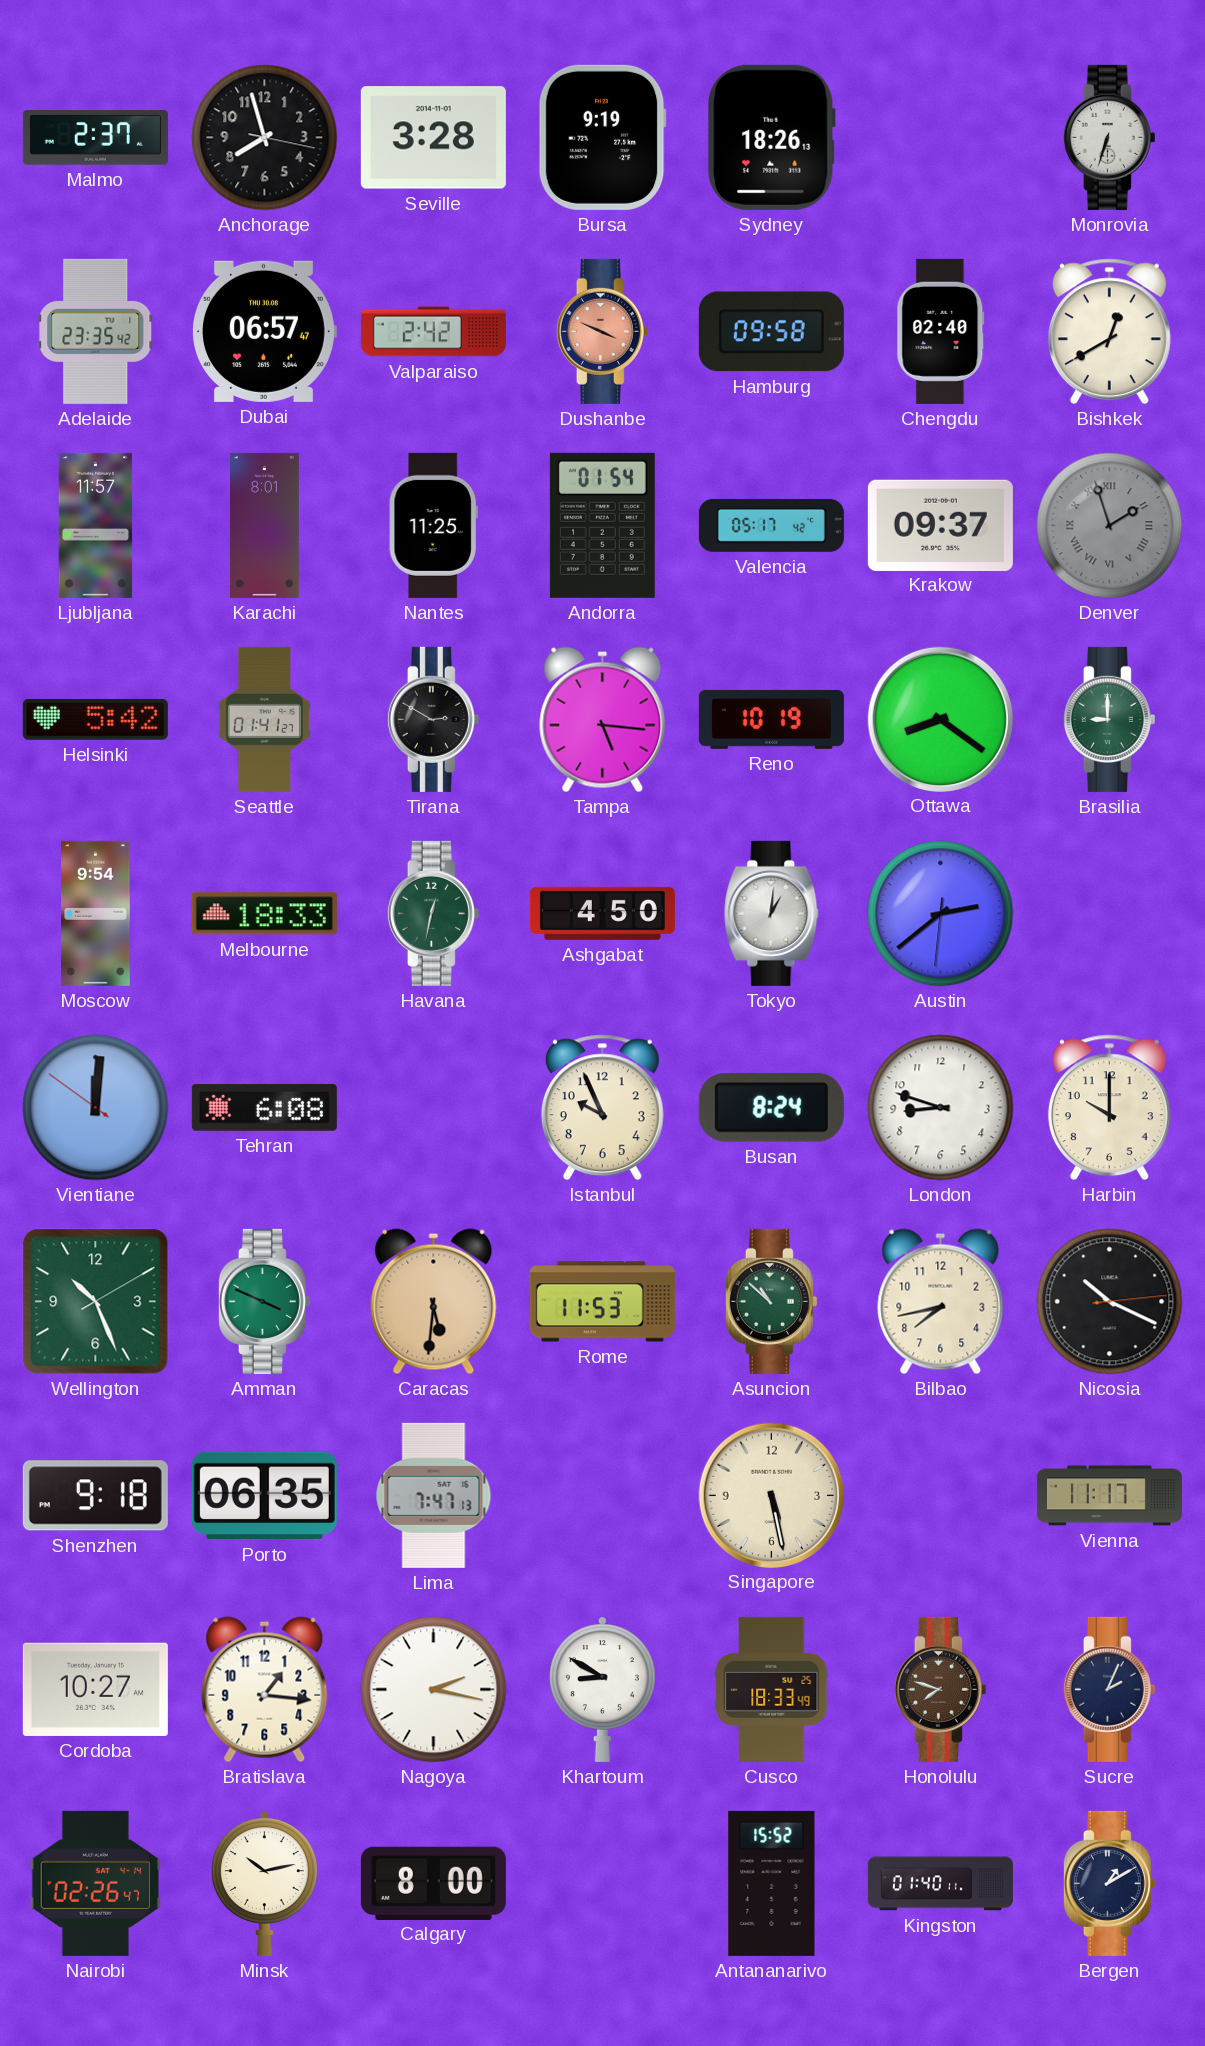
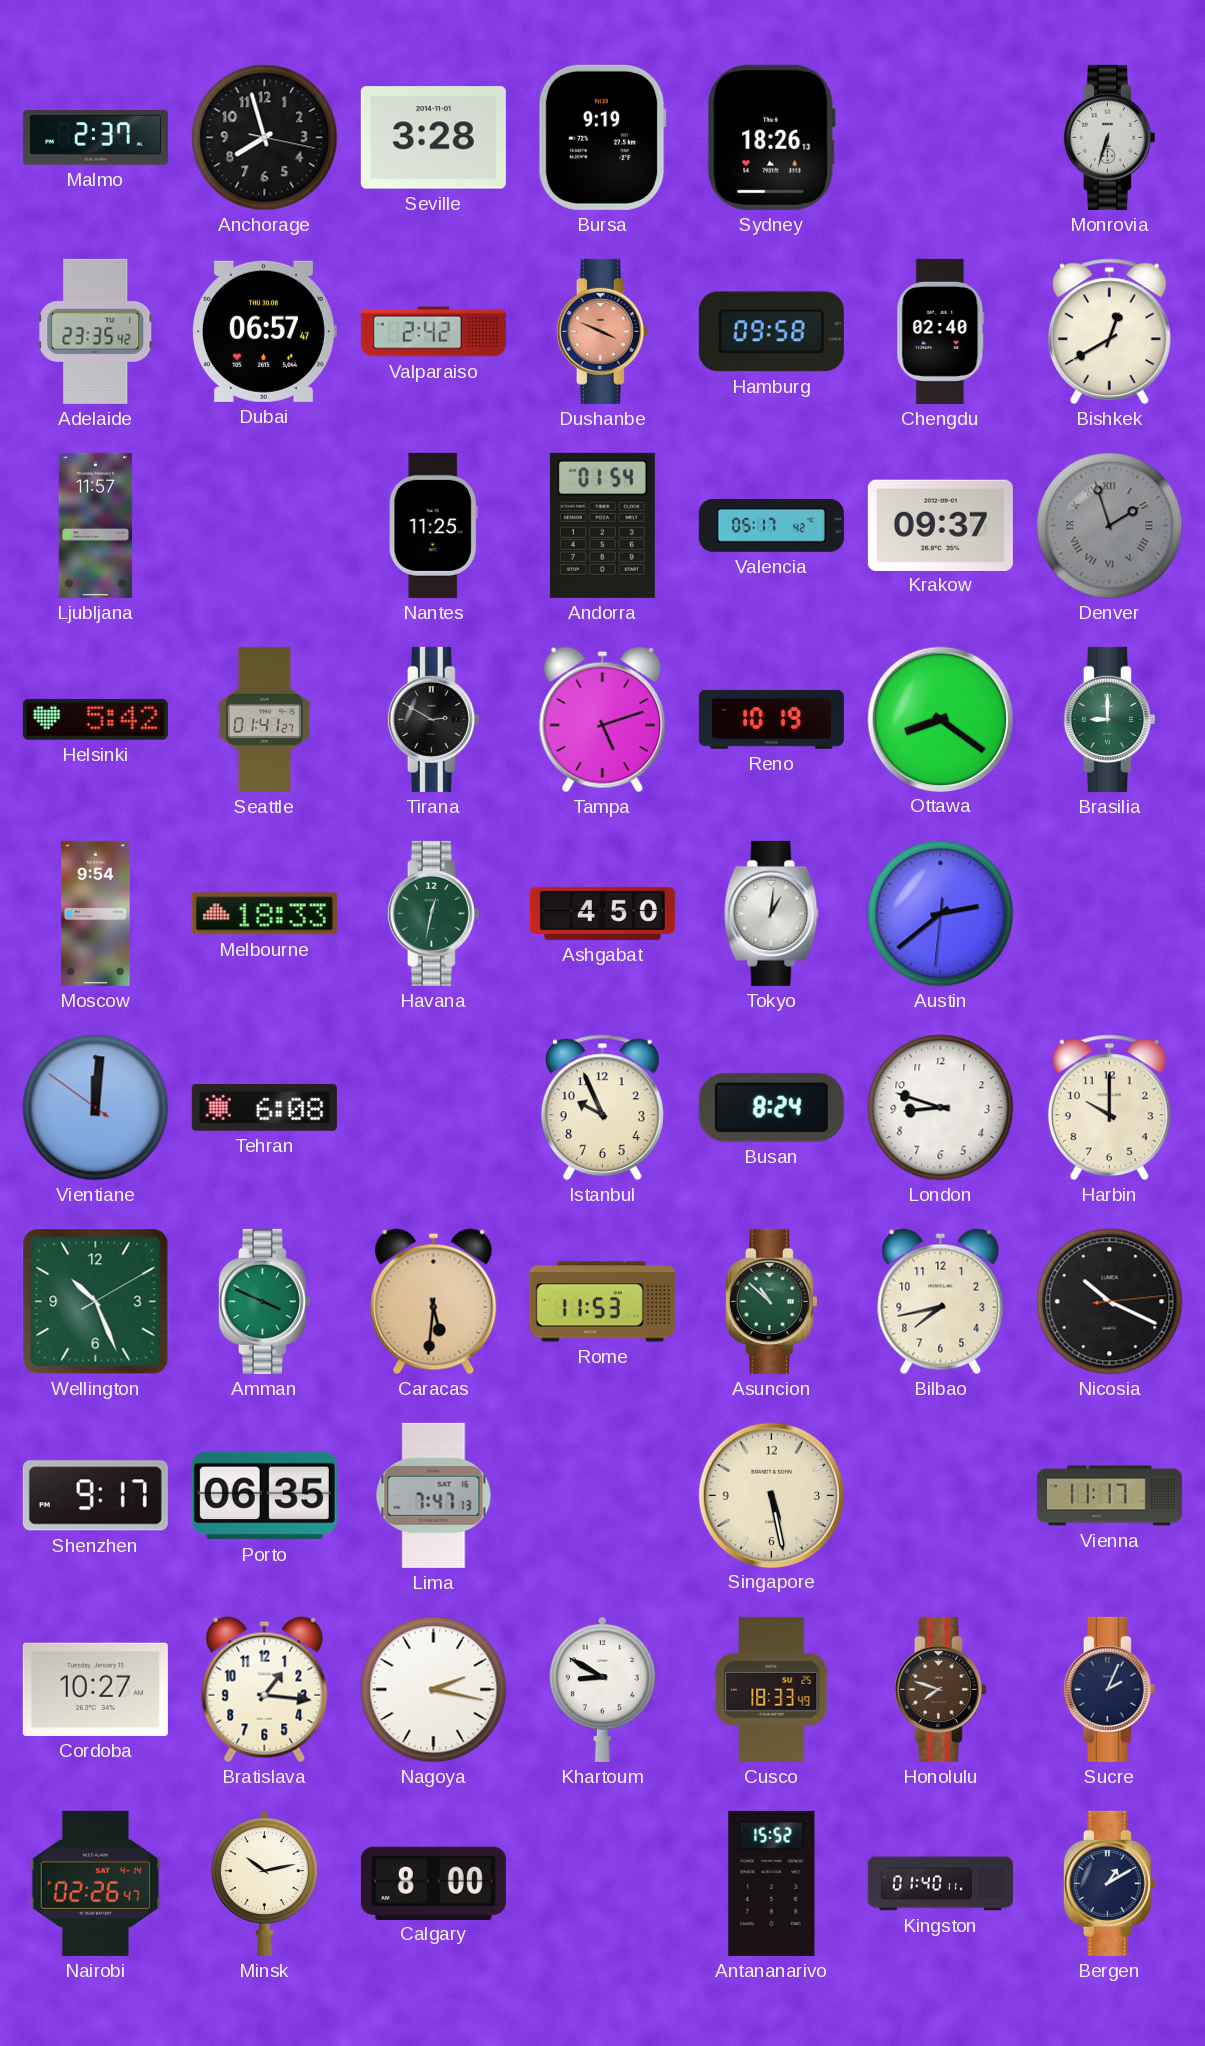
Karachi: 8:01 -> none
Tampa: 5:16 -> 5:12
Shenzhen: 9:18 -> 9:17
